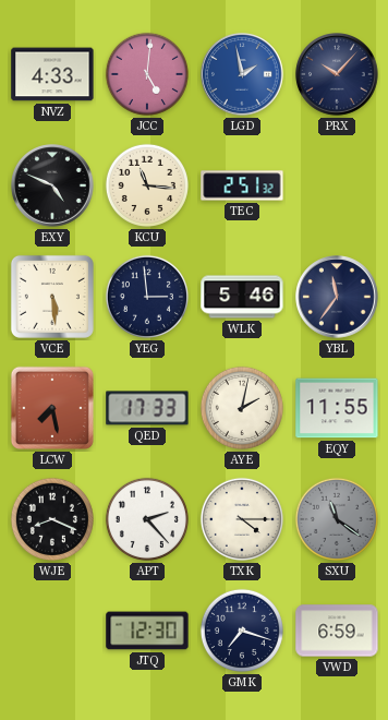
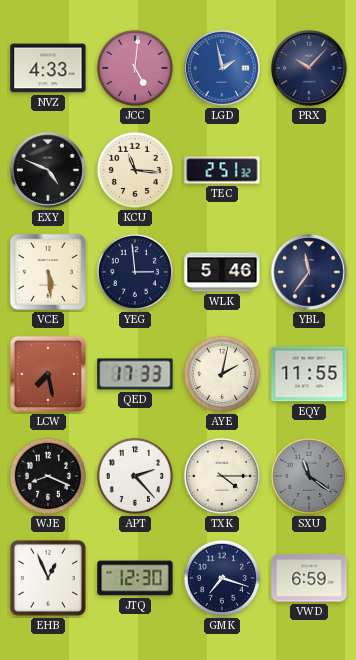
EHB: none -> 12:56
